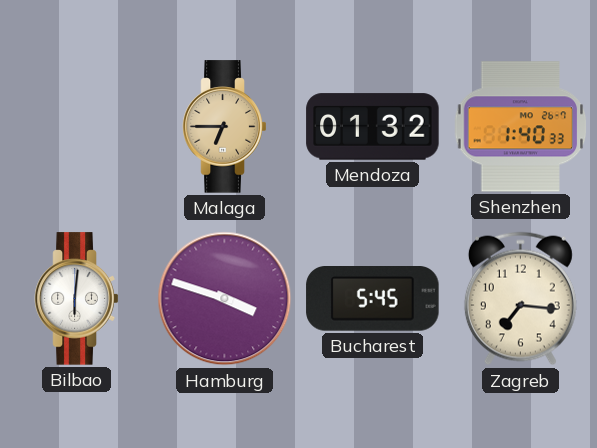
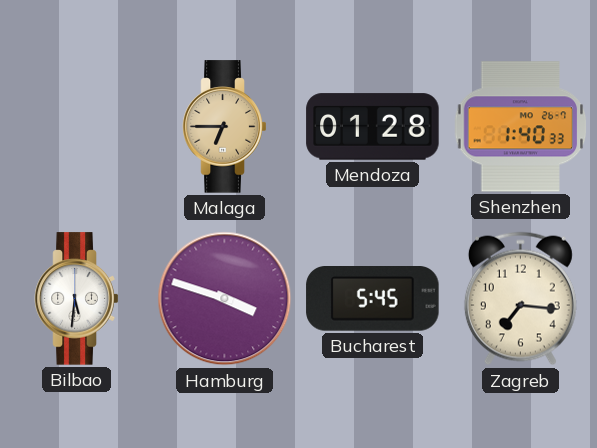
Mendoza: 01:32 -> 01:28
Bilbao: 6:01 -> 5:31
